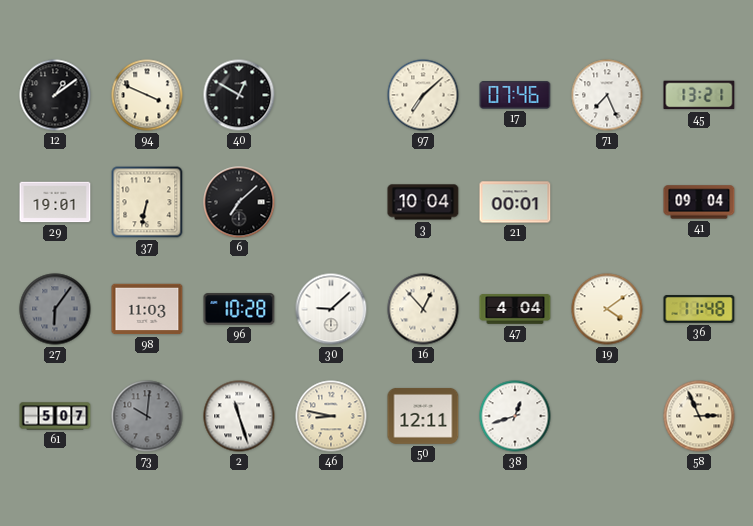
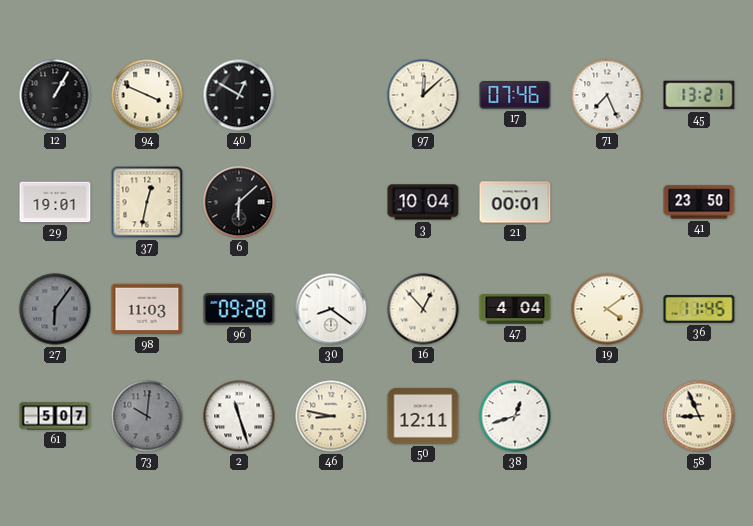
12: 1:09 -> 1:05
97: 7:08 -> 12:08
37: 6:32 -> 12:32
6: 7:08 -> 6:08
41: 09:04 -> 23:50
96: 10:28 -> 09:28
30: 9:08 -> 8:21
36: 11:48 -> 11:45
58: 2:56 -> 8:56
